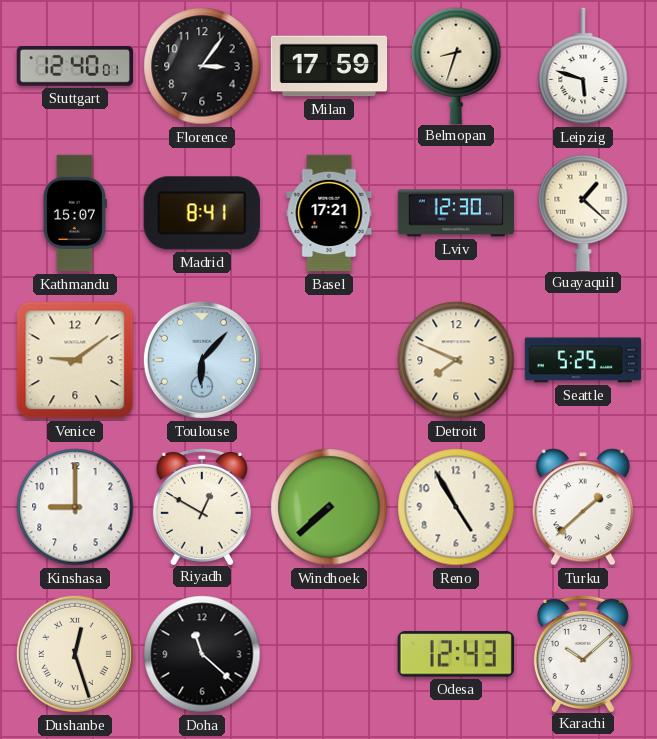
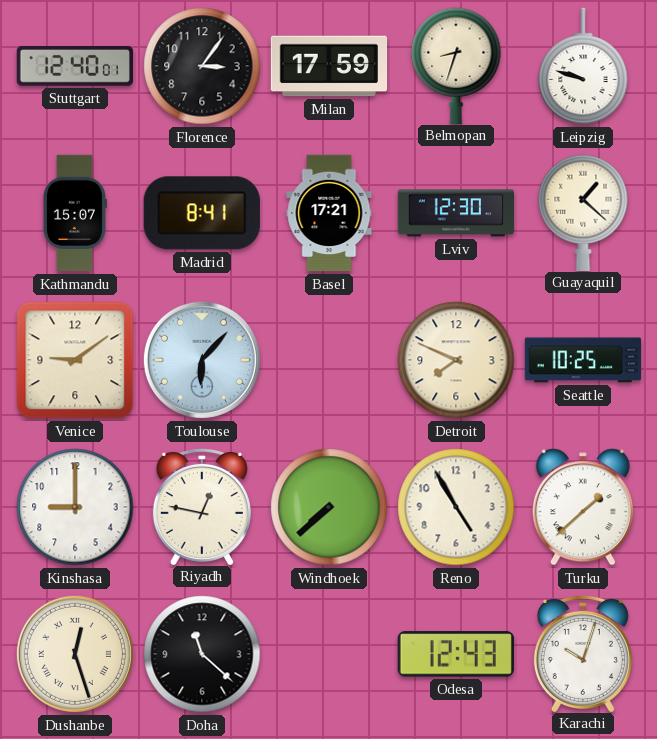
Leipzig: 5:48 -> 9:48
Seattle: 5:25 -> 10:25
Riyadh: 12:50 -> 12:47
Karachi: 10:08 -> 10:03
